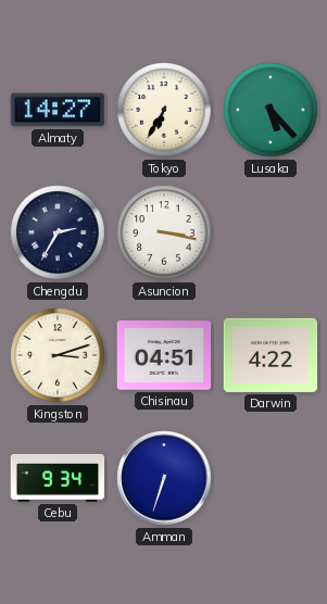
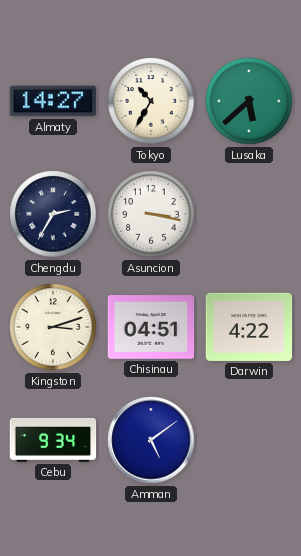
Tokyo: 6:35 -> 10:35
Lusaka: 5:23 -> 5:38
Amman: 6:33 -> 5:09
